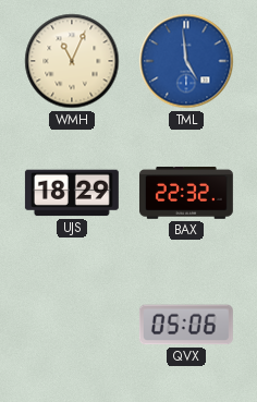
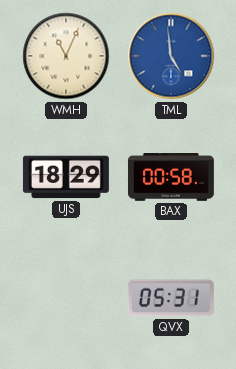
BAX: 22:32 -> 00:58
QVX: 05:06 -> 05:31
